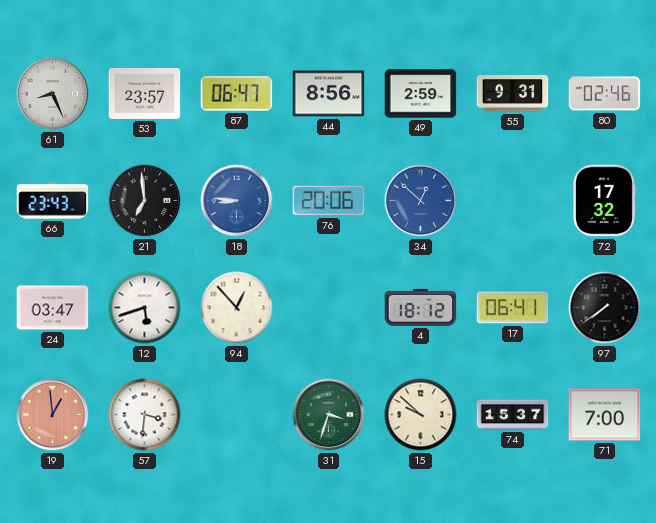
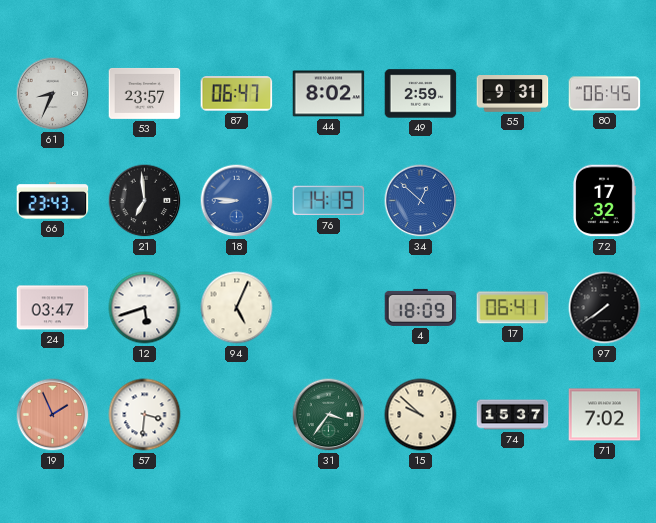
61: 8:26 -> 8:34
44: 8:56 -> 8:02
80: 02:46 -> 06:45
76: 20:06 -> 14:19
94: 12:53 -> 5:04
4: 18:12 -> 18:09
19: 12:59 -> 1:56
31: 3:33 -> 3:36
71: 7:00 -> 7:02
